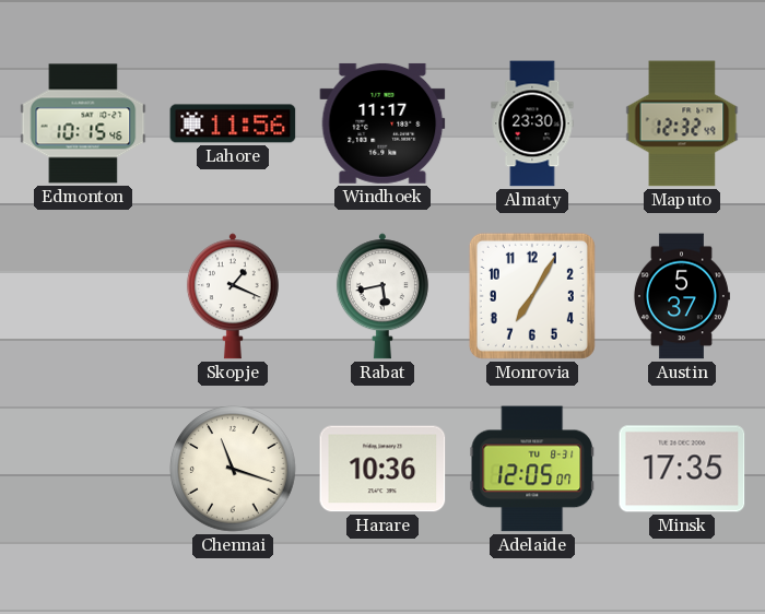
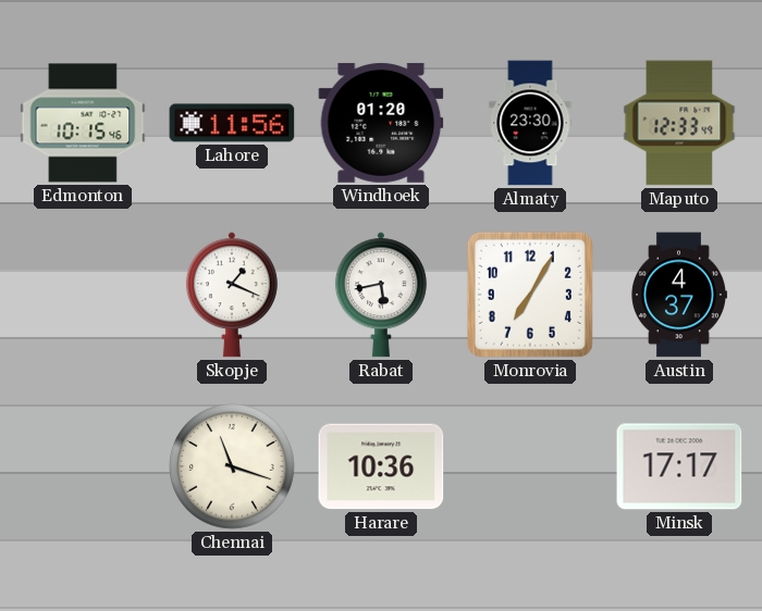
Windhoek: 11:17 -> 01:20
Maputo: 12:32 -> 12:33
Austin: 5:37 -> 4:37
Adelaide: 12:05 -> none
Minsk: 17:35 -> 17:17
